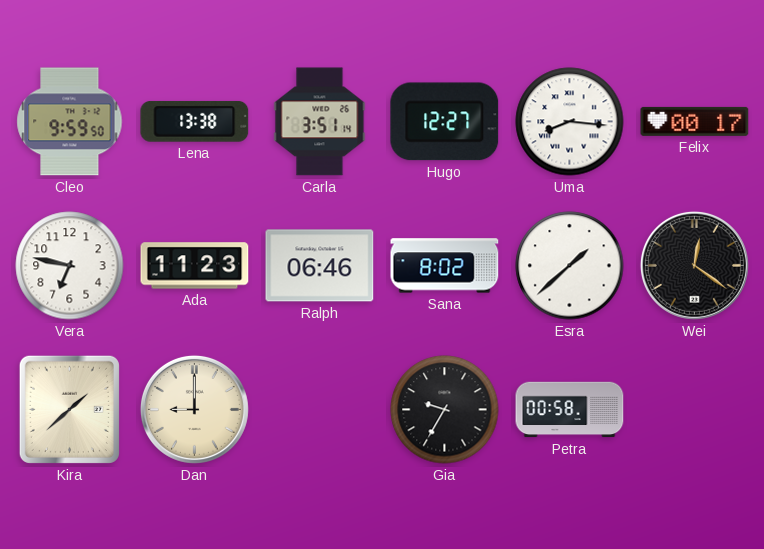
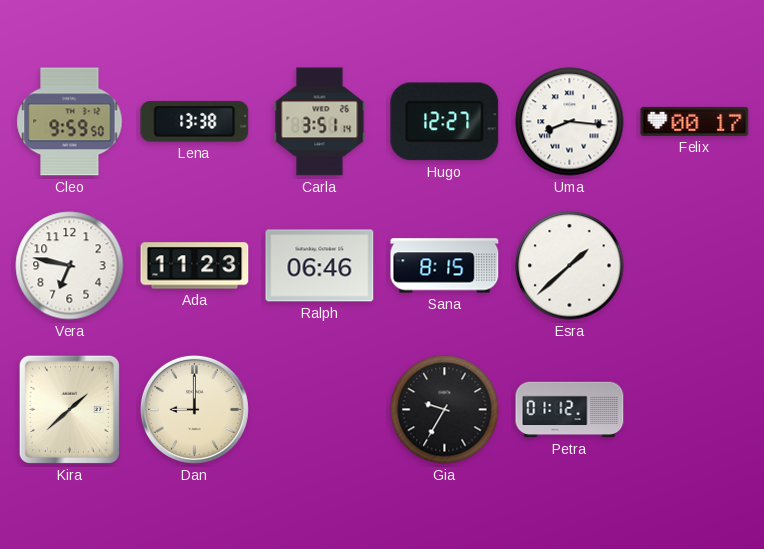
Sana: 8:02 -> 8:15
Wei: 12:21 -> none
Petra: 00:58 -> 01:12
